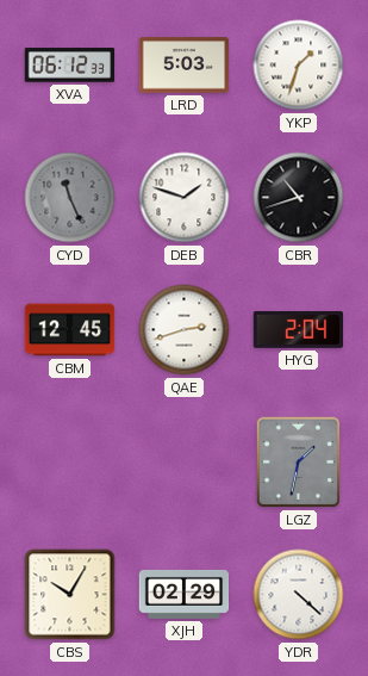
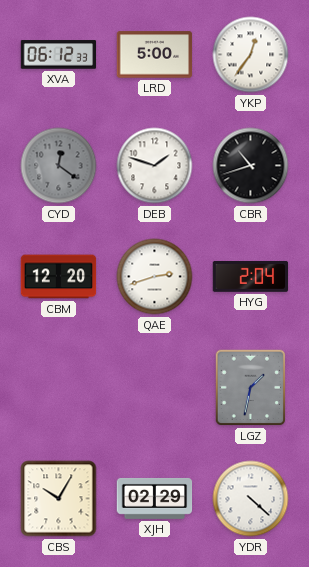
LRD: 5:03 -> 5:00
YKP: 1:33 -> 12:36
CYD: 11:26 -> 12:21
CBM: 12:45 -> 12:20
